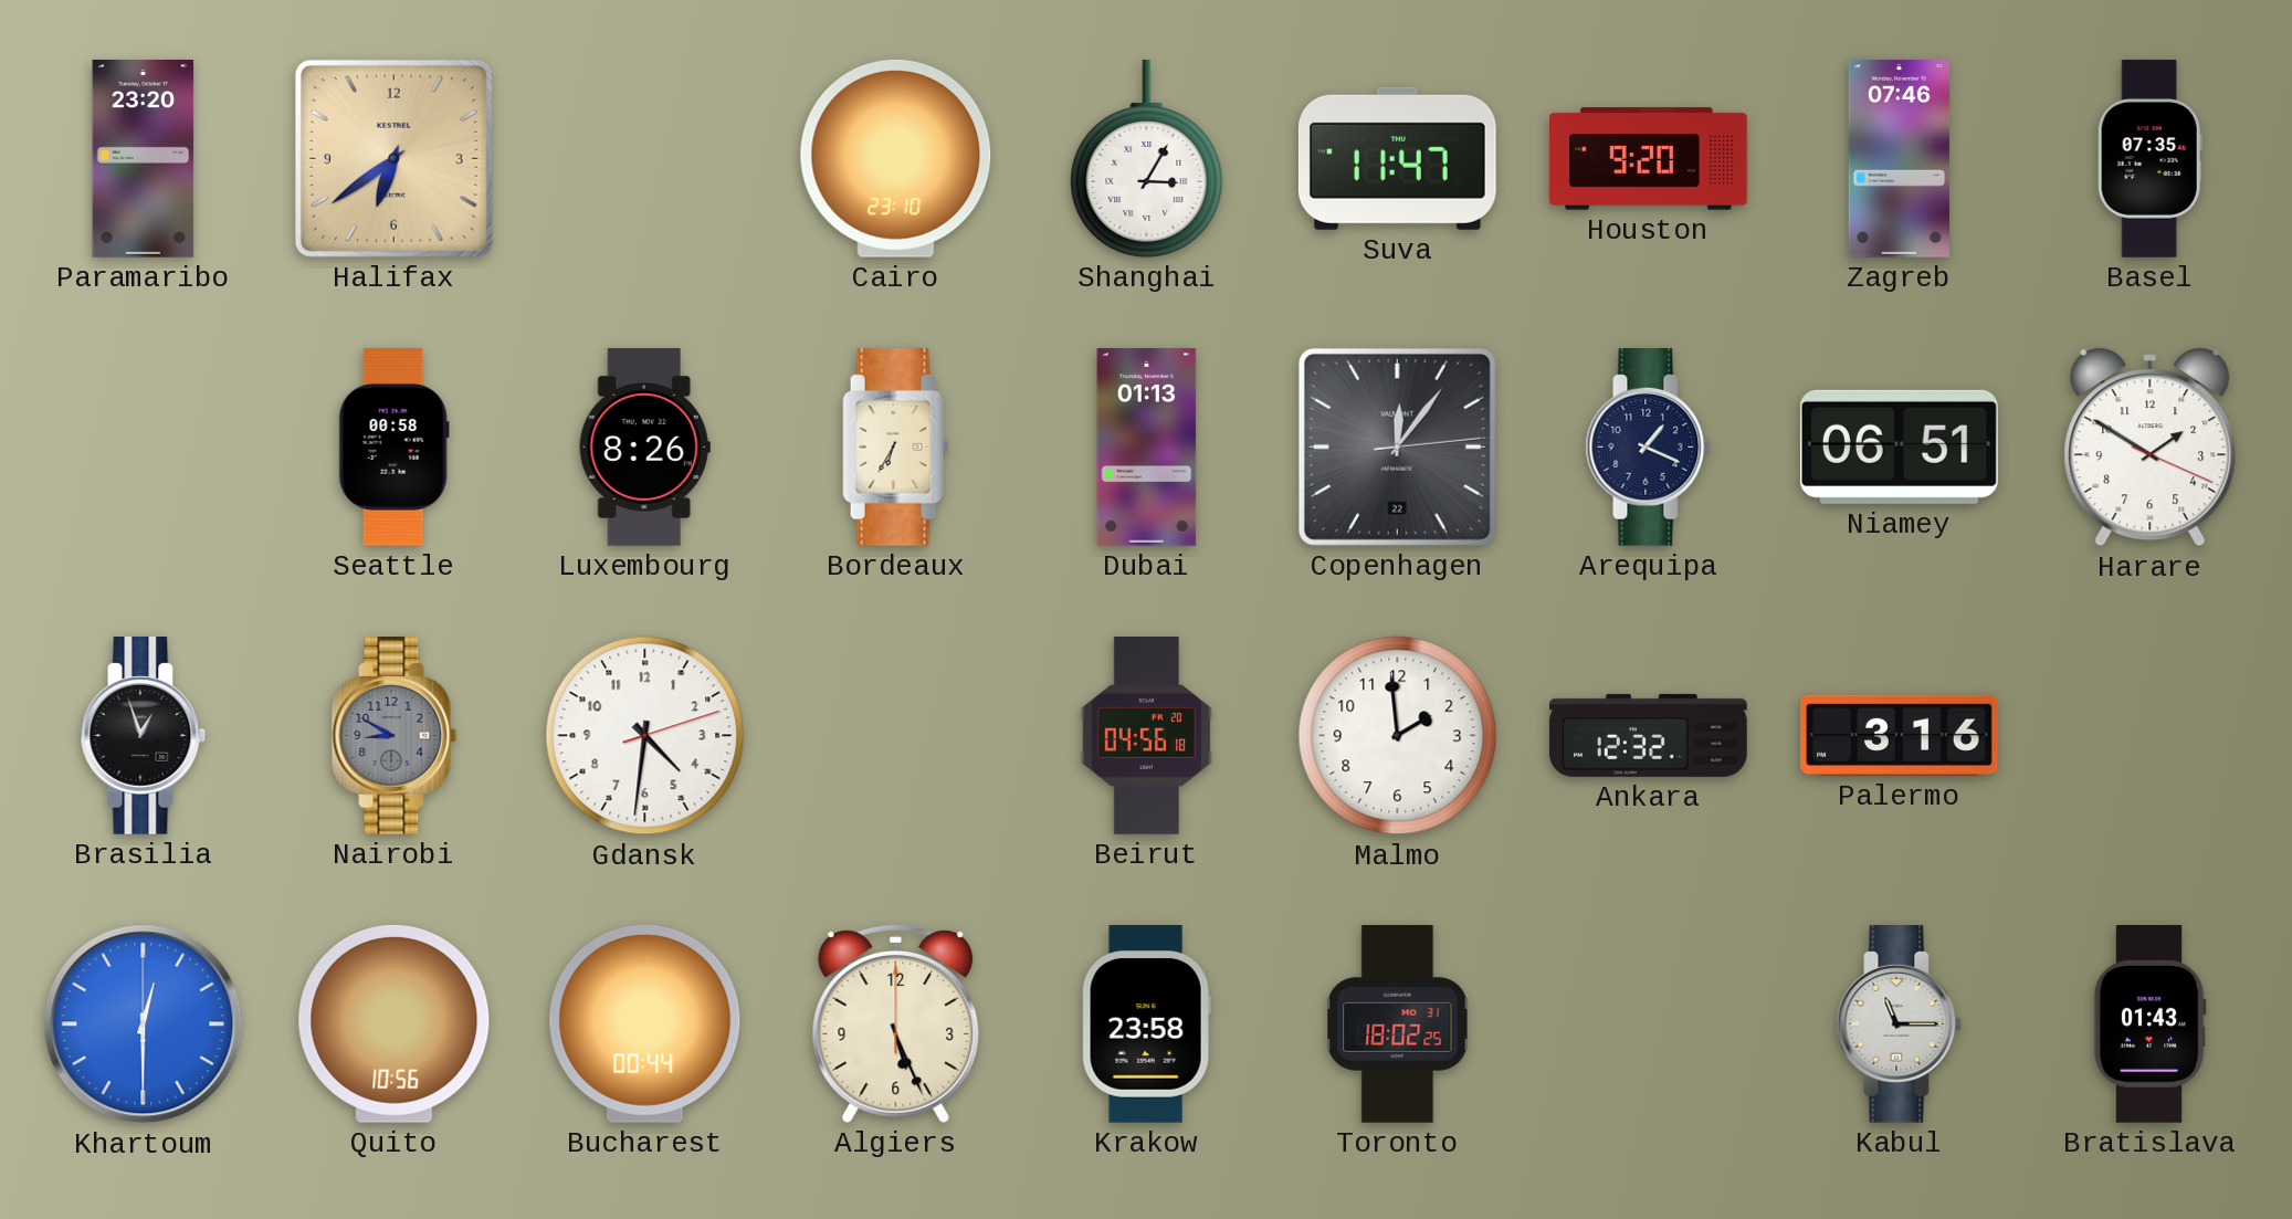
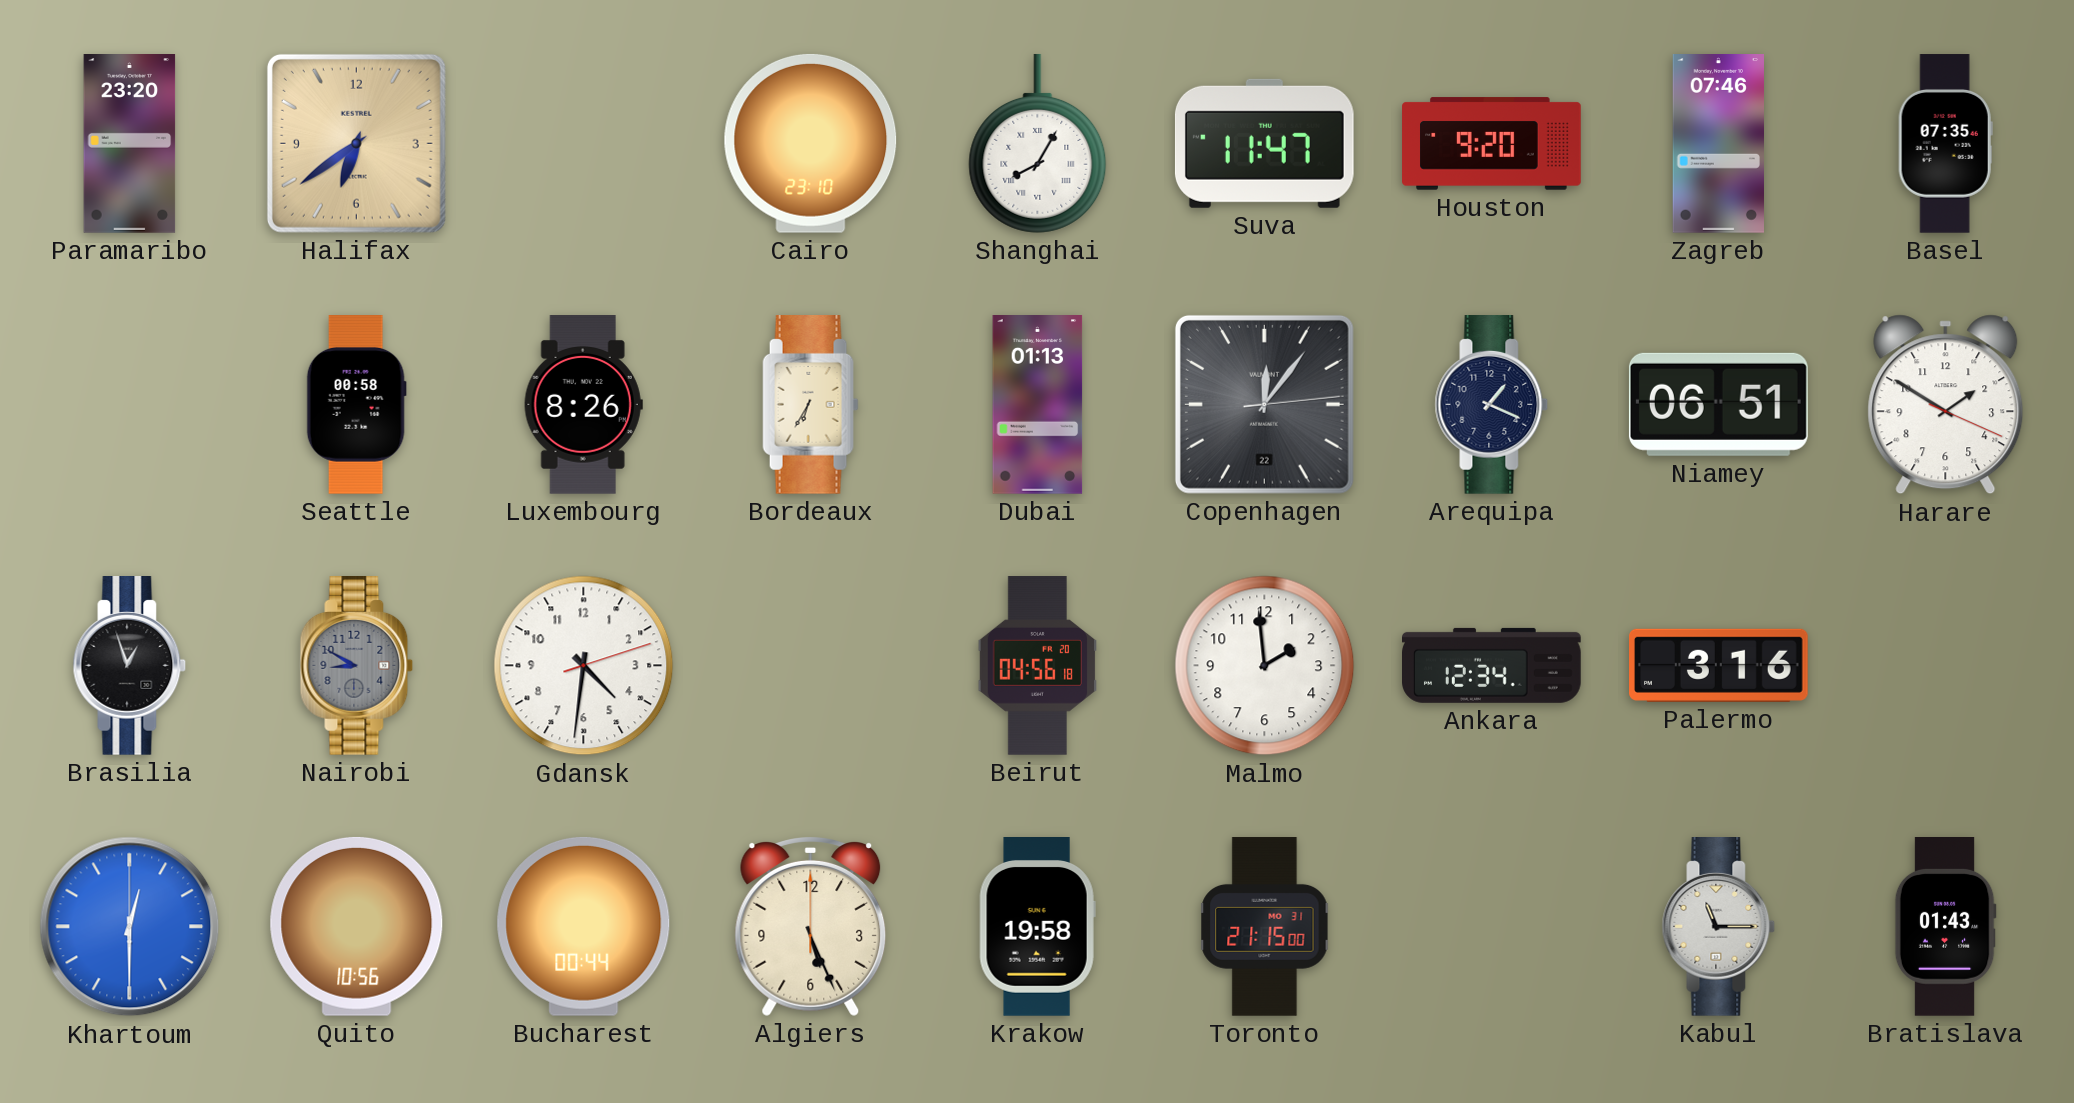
Shanghai: 3:05 -> 8:05
Ankara: 12:32 -> 12:34
Krakow: 23:58 -> 19:58
Toronto: 18:02 -> 21:15
